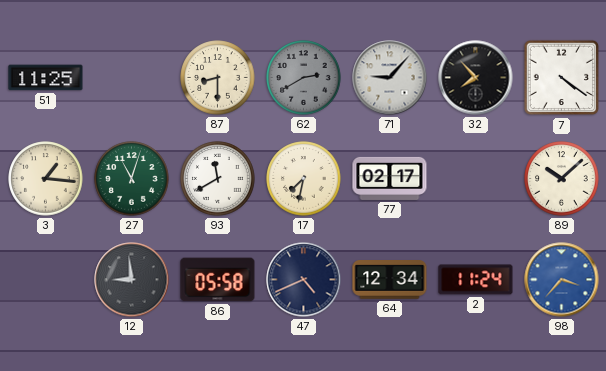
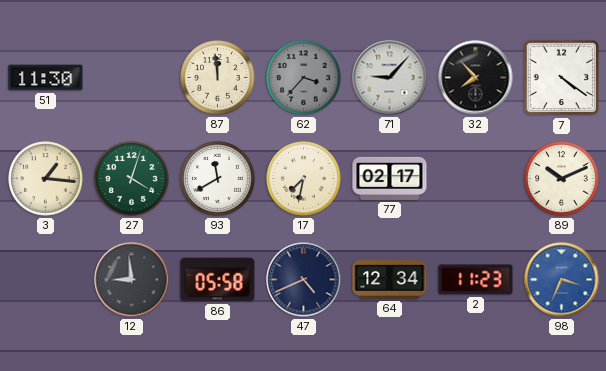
51: 11:25 -> 11:30
87: 8:30 -> 11:59
62: 2:40 -> 3:37
27: 11:03 -> 4:03
89: 10:08 -> 10:11
2: 11:24 -> 11:23
98: 3:37 -> 3:34
